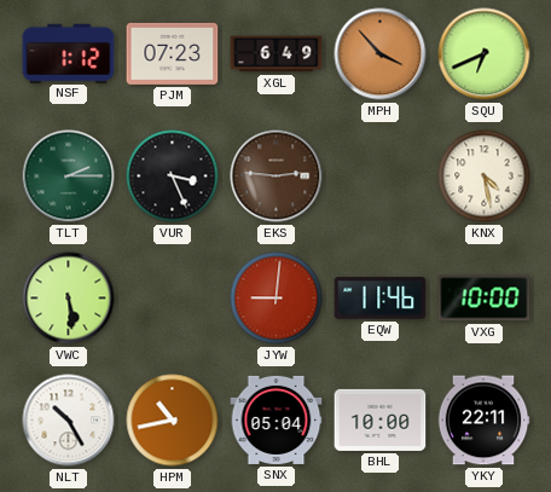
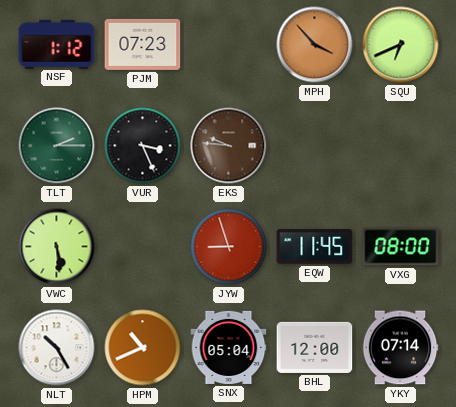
XGL: 6:49 -> none
EKS: 2:46 -> 9:46
KNX: 4:28 -> none
JYW: 9:01 -> 8:57
EQW: 11:46 -> 11:45
VXG: 10:00 -> 08:00
HPM: 10:43 -> 10:41
BHL: 10:00 -> 12:00
YKY: 22:11 -> 07:14
